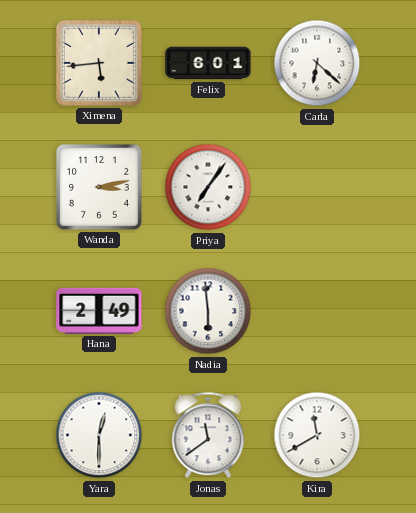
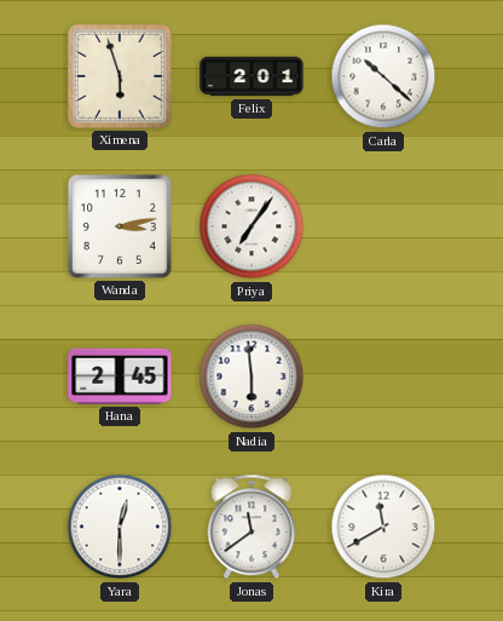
Ximena: 5:44 -> 5:57
Felix: 6:01 -> 2:01
Carla: 6:22 -> 10:22
Hana: 2:49 -> 2:45
